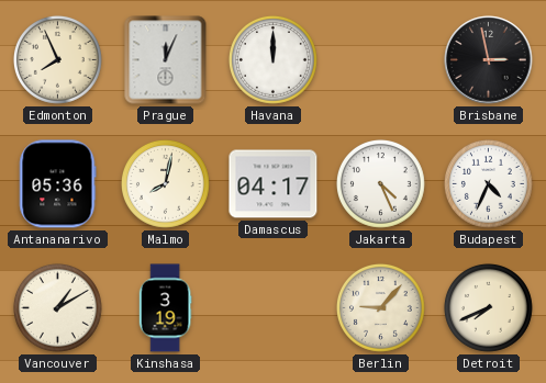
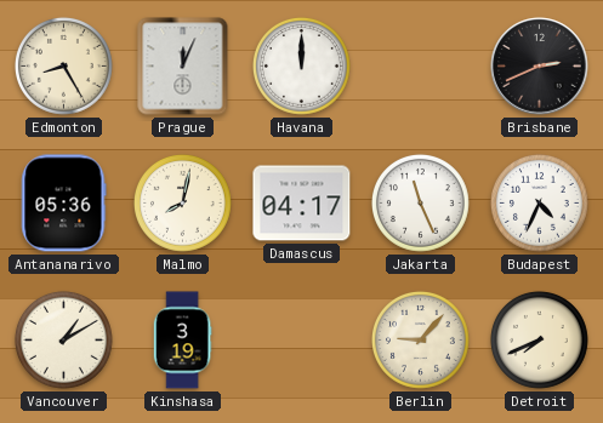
Edmonton: 7:56 -> 8:25
Brisbane: 2:58 -> 2:41
Jakarta: 4:26 -> 11:26
